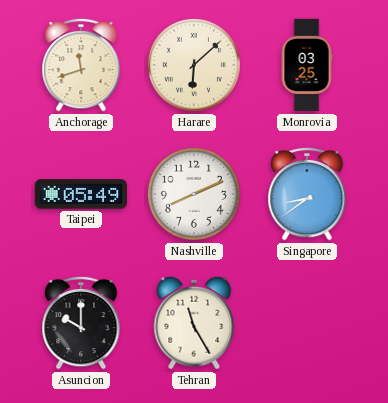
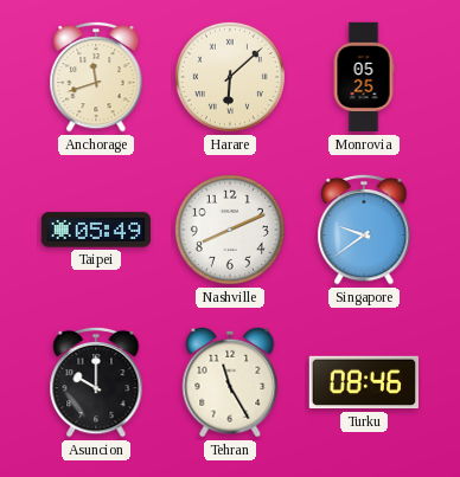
Monrovia: 03:25 -> 05:25
Singapore: 8:39 -> 9:39
Turku: none -> 08:46
